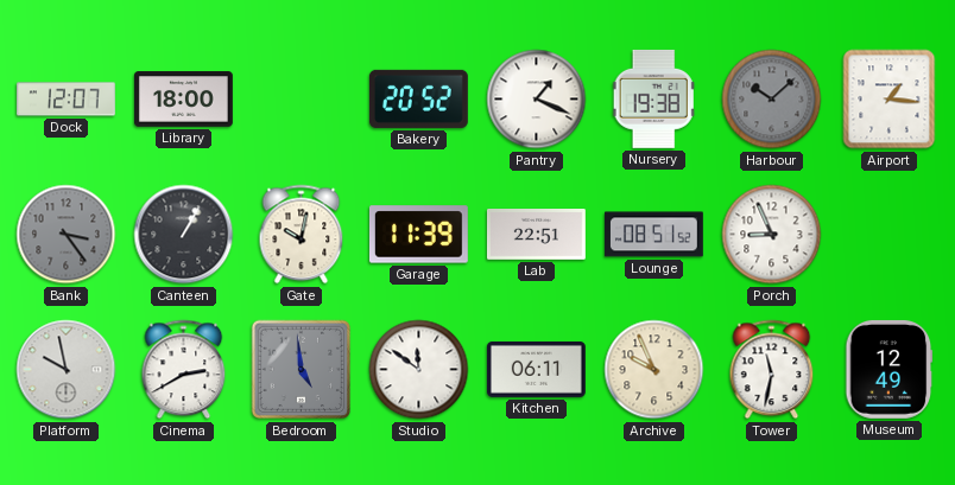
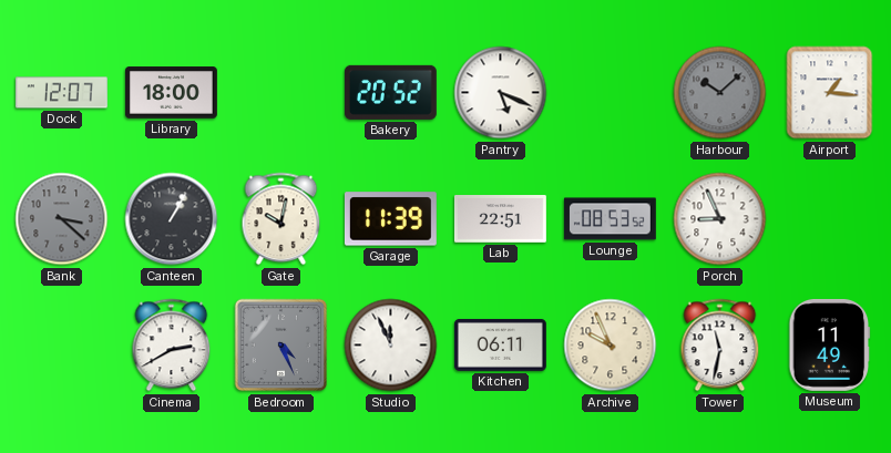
Pantry: 1:19 -> 5:19
Nursery: 19:38 -> none
Bank: 3:24 -> 3:22
Lounge: 08:51 -> 08:53
Platform: 9:58 -> none
Bedroom: 4:59 -> 4:26
Studio: 11:51 -> 11:56
Museum: 12:49 -> 11:49
